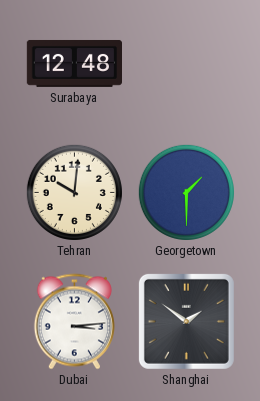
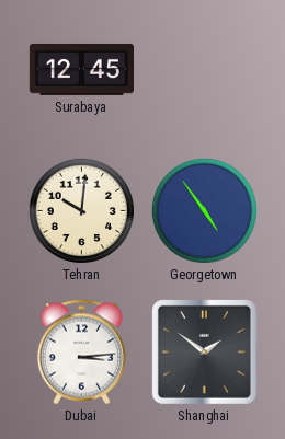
Surabaya: 12:48 -> 12:45
Georgetown: 1:30 -> 4:54
